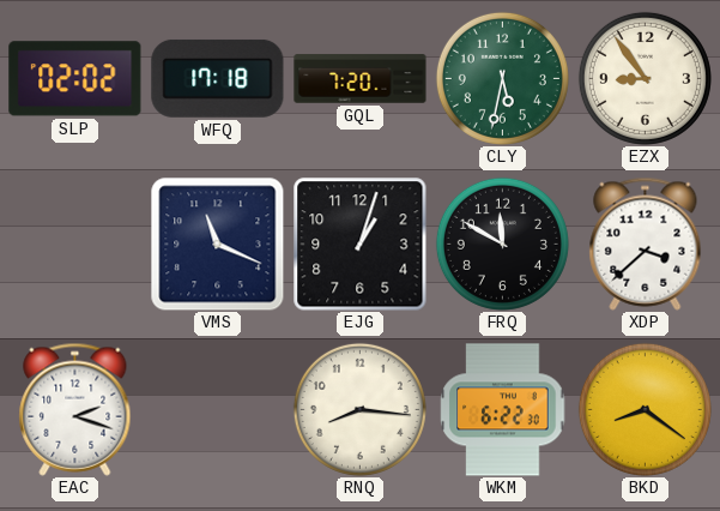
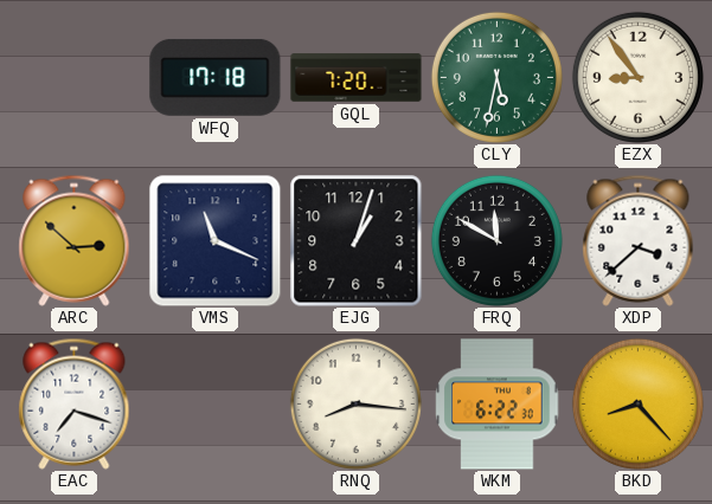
SLP: 02:02 -> none
ARC: none -> 2:52
EAC: 2:18 -> 7:18
BKD: 8:21 -> 8:23
